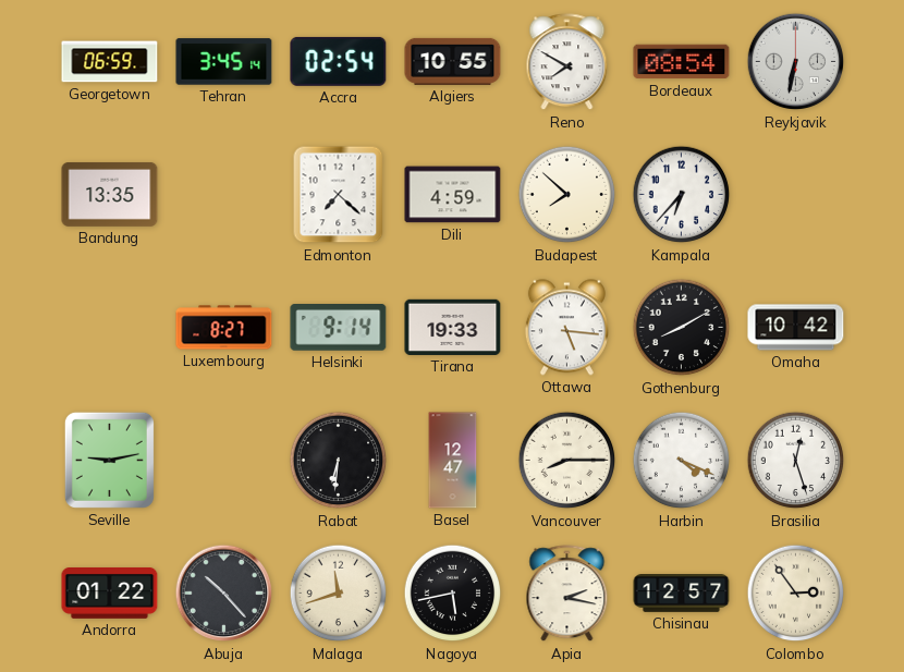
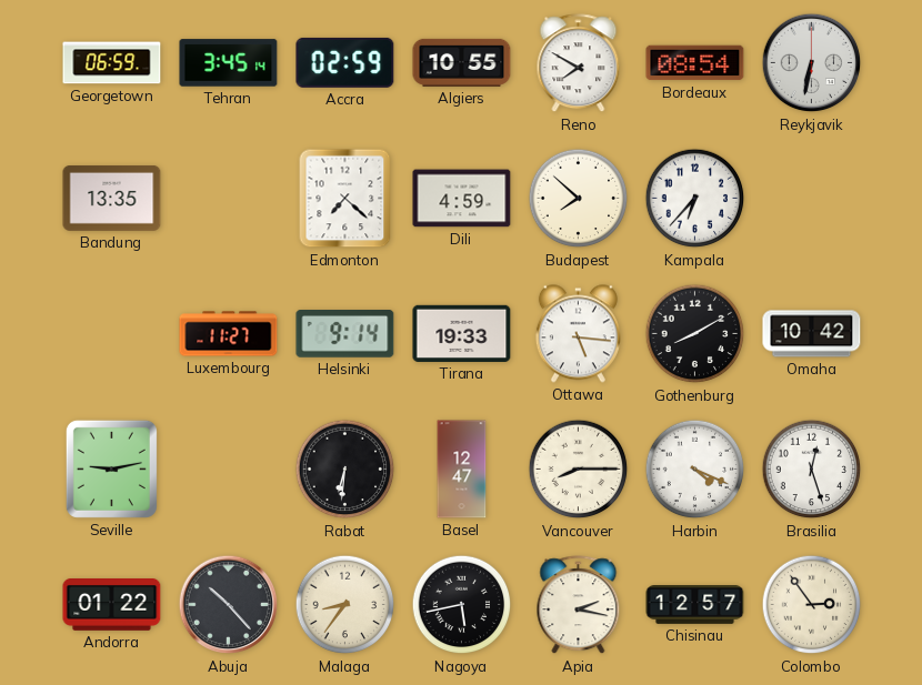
Accra: 02:54 -> 02:59
Luxembourg: 8:27 -> 11:27
Malaga: 11:42 -> 8:36
